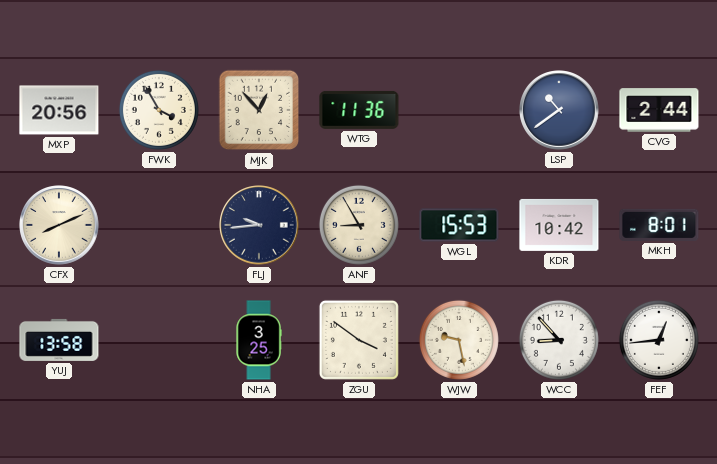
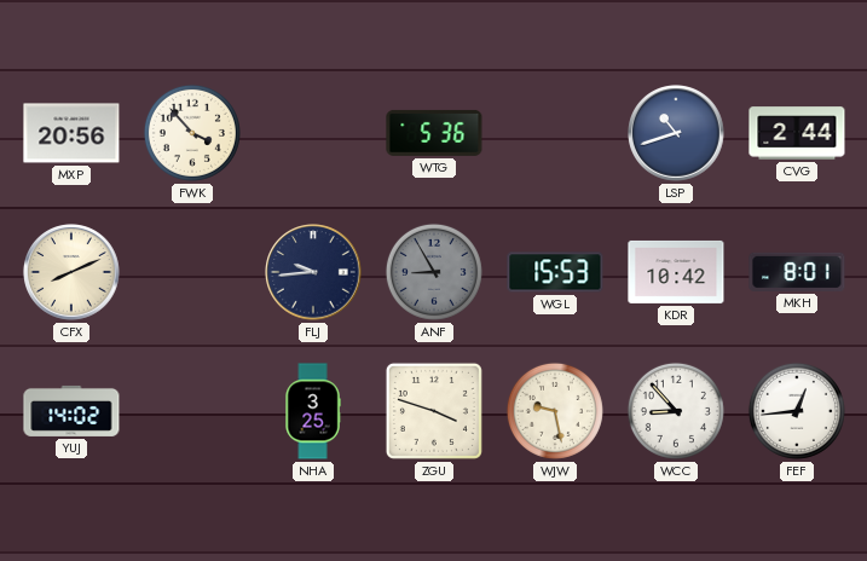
FWK: 3:55 -> 3:53
MJK: 12:53 -> none
WTG: 11:36 -> 5:36
LSP: 10:39 -> 10:42
ANF dial: cream -> grey
YUJ: 13:58 -> 14:02
ZGU: 3:51 -> 3:48
